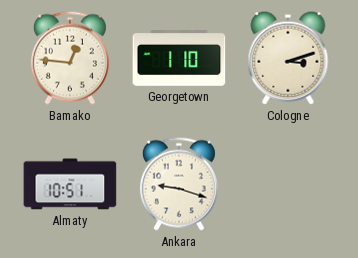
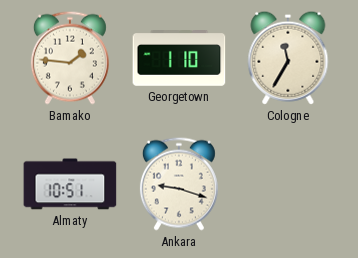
Bamako: 12:46 -> 1:46
Cologne: 3:12 -> 11:35
